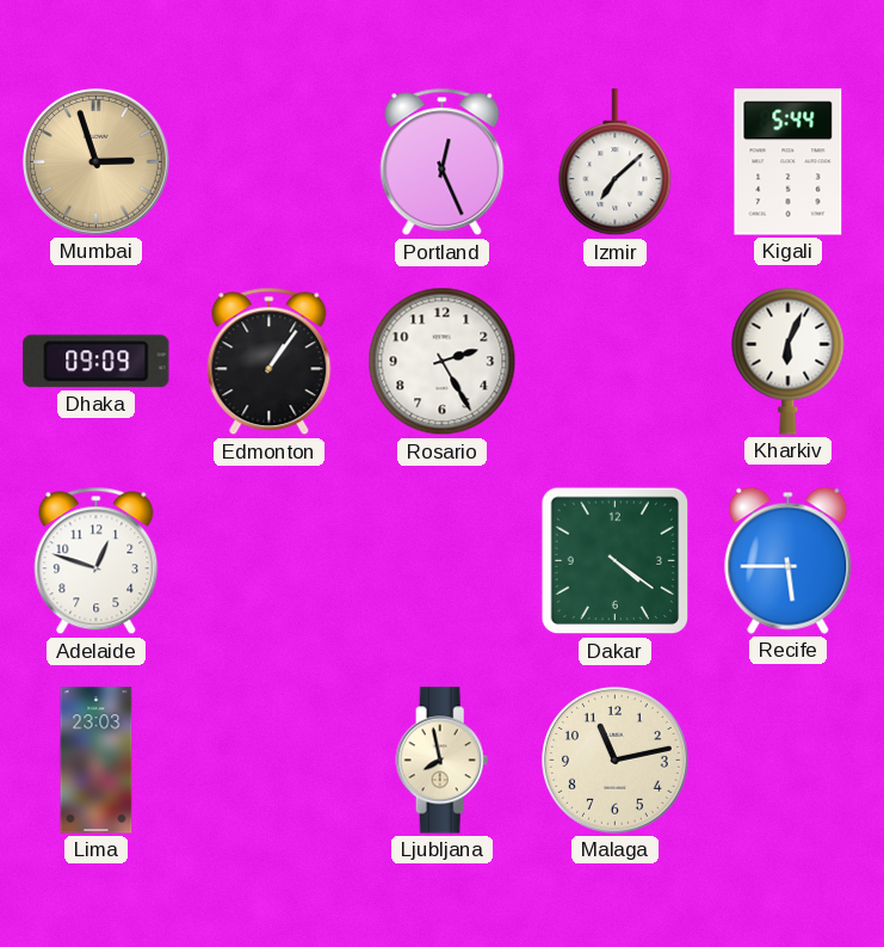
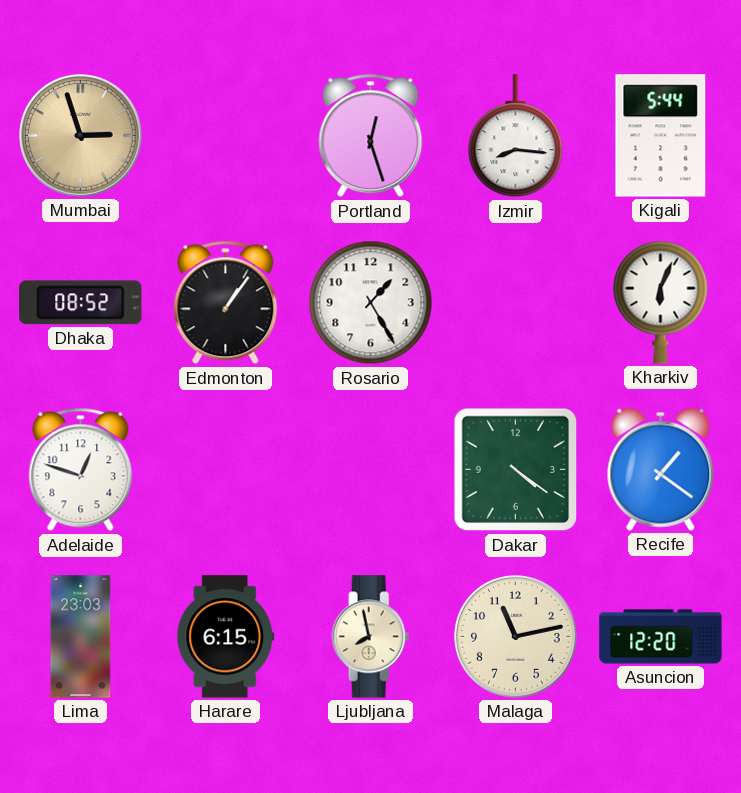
Portland: 12:26 -> 12:27
Izmir: 7:08 -> 8:16
Dhaka: 09:09 -> 08:52
Rosario: 2:25 -> 1:25
Recife: 5:45 -> 1:21
Harare: none -> 6:15
Asuncion: none -> 12:20
